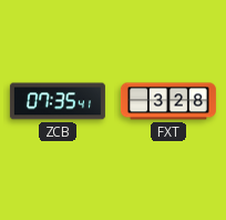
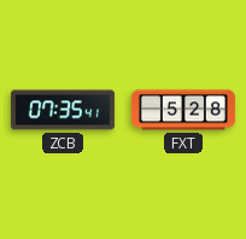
FXT: 3:28 -> 5:28
